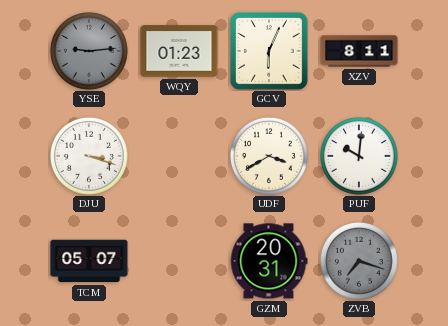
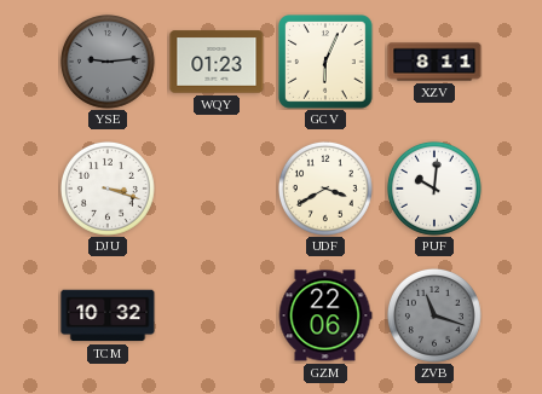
TCM: 05:07 -> 10:32
GZM: 20:31 -> 22:06
ZVB: 7:18 -> 11:18
